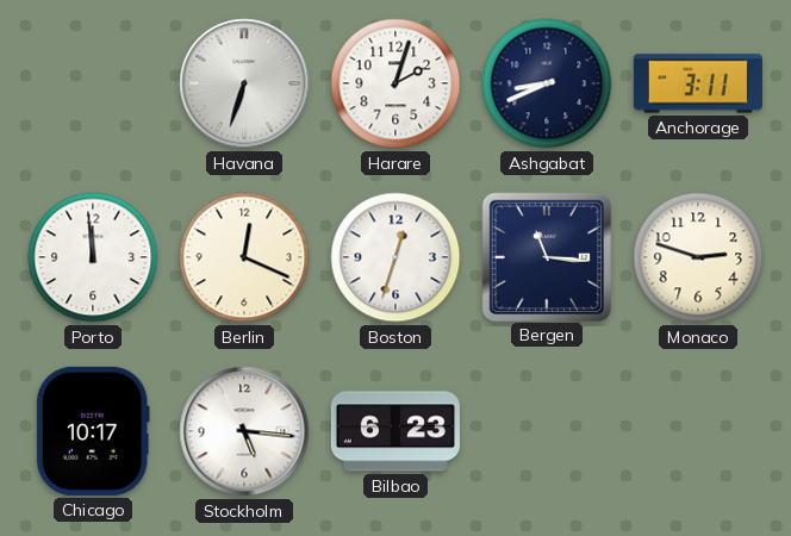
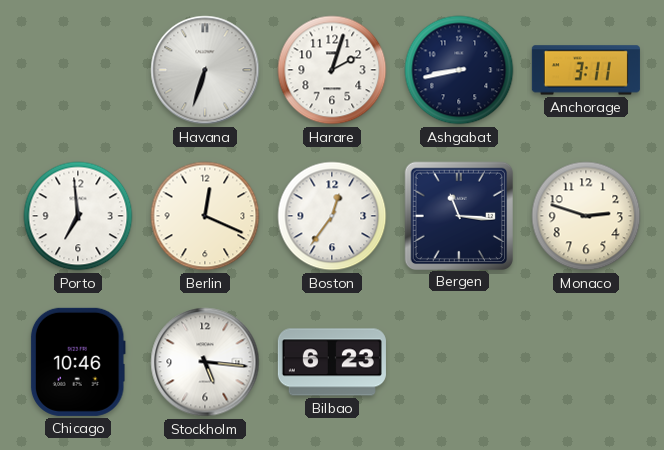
Ashgabat: 8:41 -> 8:43
Porto: 11:59 -> 6:59
Boston: 12:33 -> 12:36
Chicago: 10:17 -> 10:46
